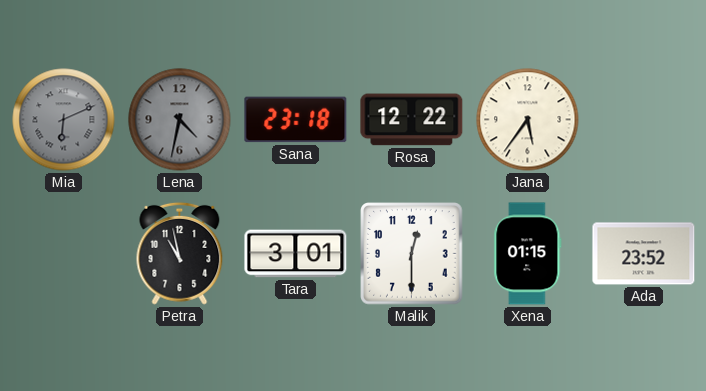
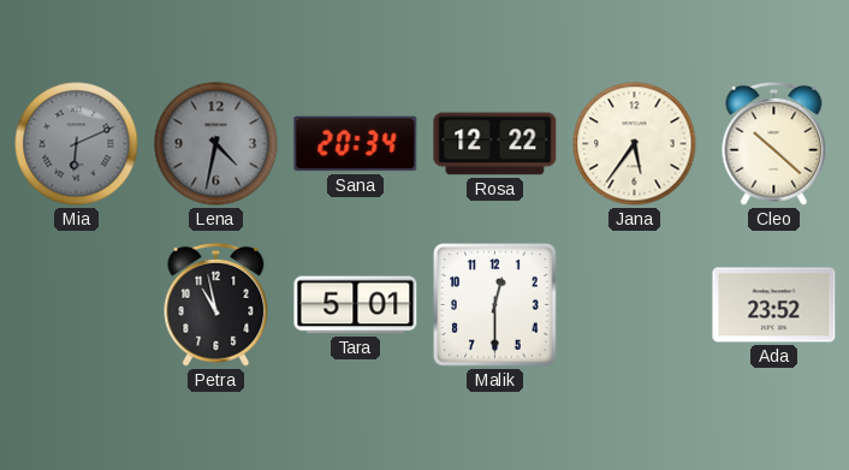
Sana: 23:18 -> 20:34
Cleo: none -> 10:22
Tara: 3:01 -> 5:01
Xena: 01:15 -> none
